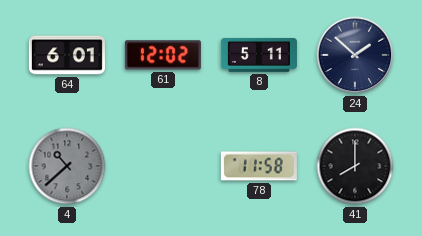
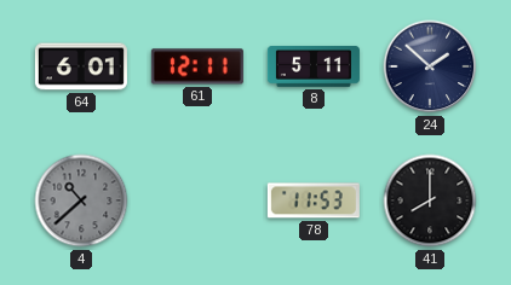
61: 12:02 -> 12:11
78: 11:58 -> 11:53
